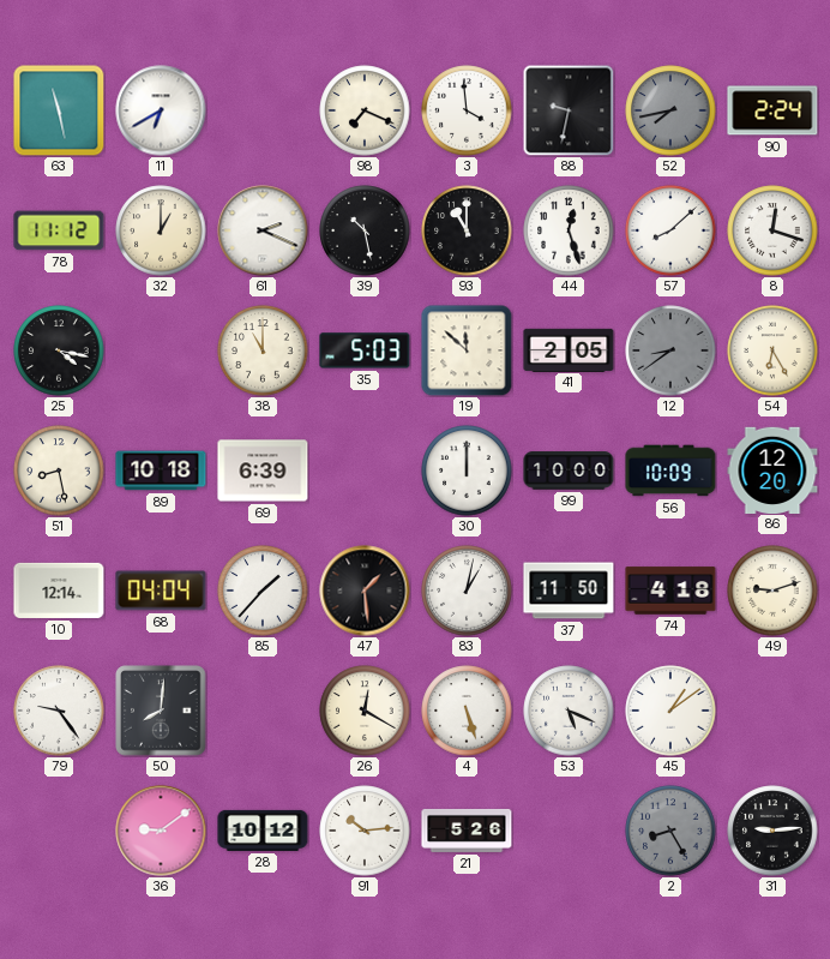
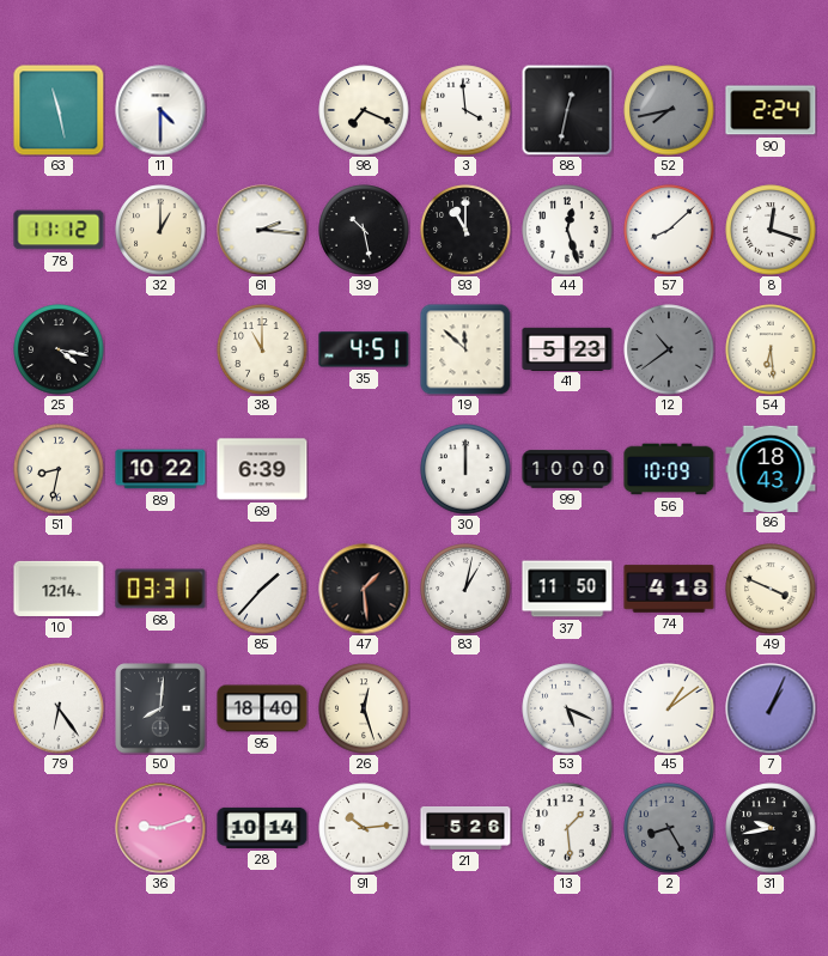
11: 6:40 -> 4:30
88: 9:32 -> 12:32
61: 2:19 -> 2:16
35: 5:03 -> 4:51
41: 2:05 -> 5:23
12: 8:39 -> 10:39
54: 6:25 -> 6:29
51: 8:28 -> 8:32
89: 10:18 -> 10:22
86: 12:20 -> 18:43
68: 04:04 -> 03:31
49: 9:12 -> 3:49
79: 9:24 -> 6:24
95: none -> 18:40
26: 12:20 -> 12:27
4: 5:27 -> none
7: none -> 1:04
36: 9:09 -> 9:12
28: 10:12 -> 10:14
13: none -> 1:29
31: 9:14 -> 9:43
